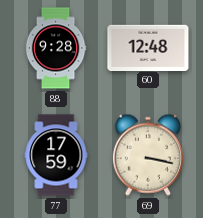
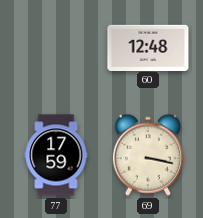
88: 9:28 -> none
